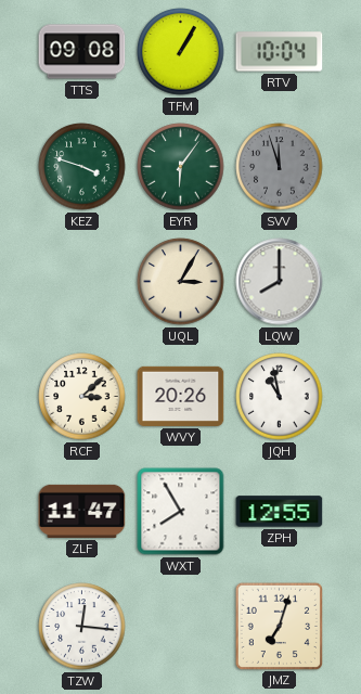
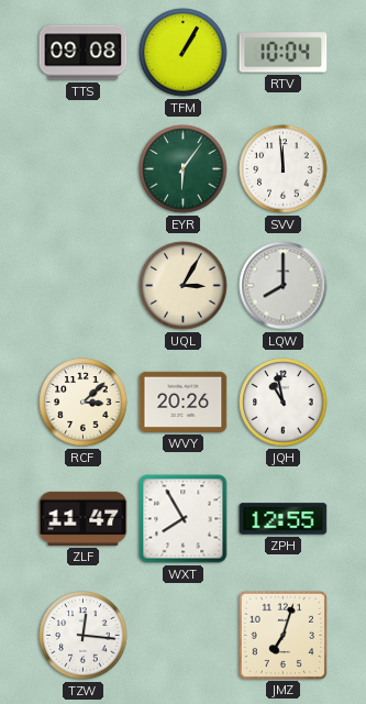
KEZ: 3:48 -> none
SVV: 11:57 -> 11:59
SVV dial: grey -> white
